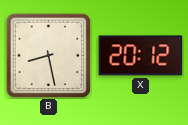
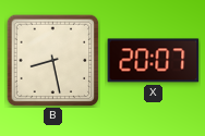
X: 20:12 -> 20:07
